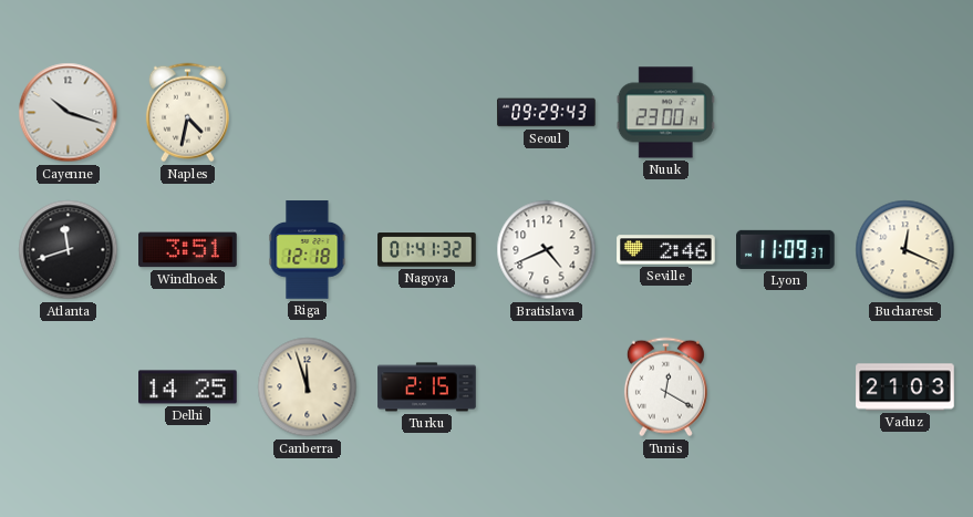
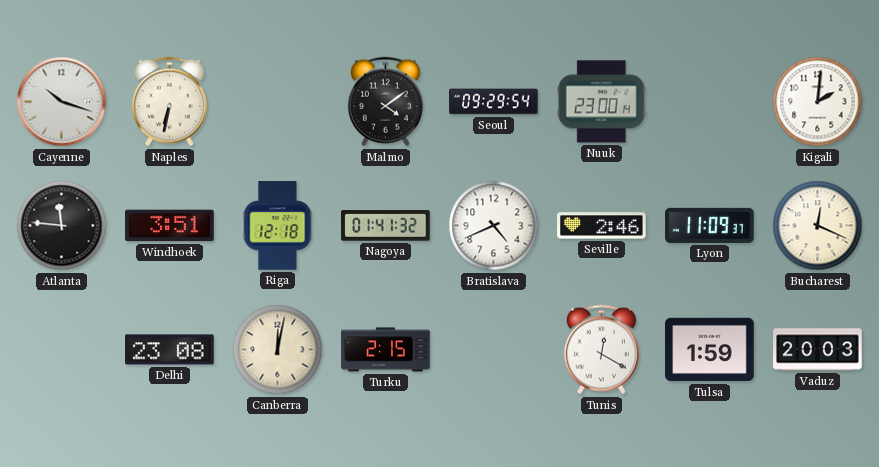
Naples: 4:32 -> 6:32
Malmo: none -> 4:09
Seoul: 09:29:43 -> 09:29:54
Kigali: none -> 2:01
Atlanta: 11:42 -> 11:46
Delhi: 14:25 -> 23:08
Canberra: 11:57 -> 12:02
Tulsa: none -> 1:59
Vaduz: 21:03 -> 20:03
